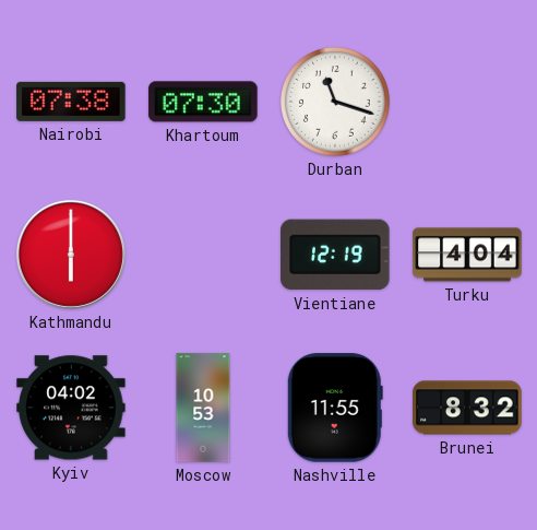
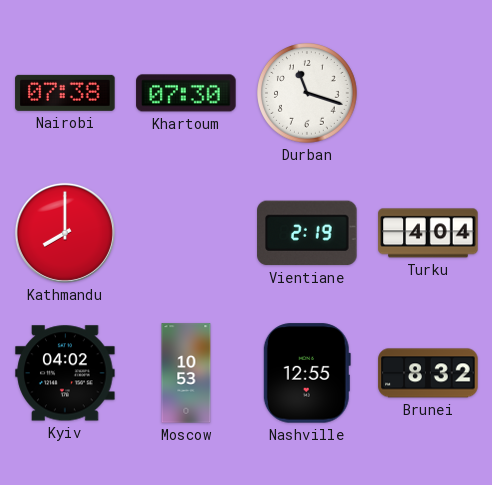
Kathmandu: 6:00 -> 8:00
Vientiane: 12:19 -> 2:19
Nashville: 11:55 -> 12:55
